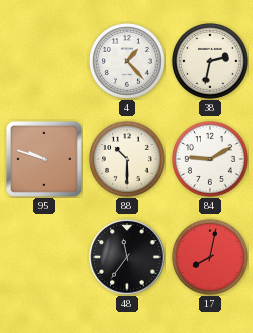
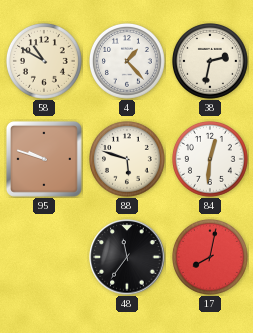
58: none -> 10:50
88: 10:30 -> 5:48
84: 9:10 -> 12:31
